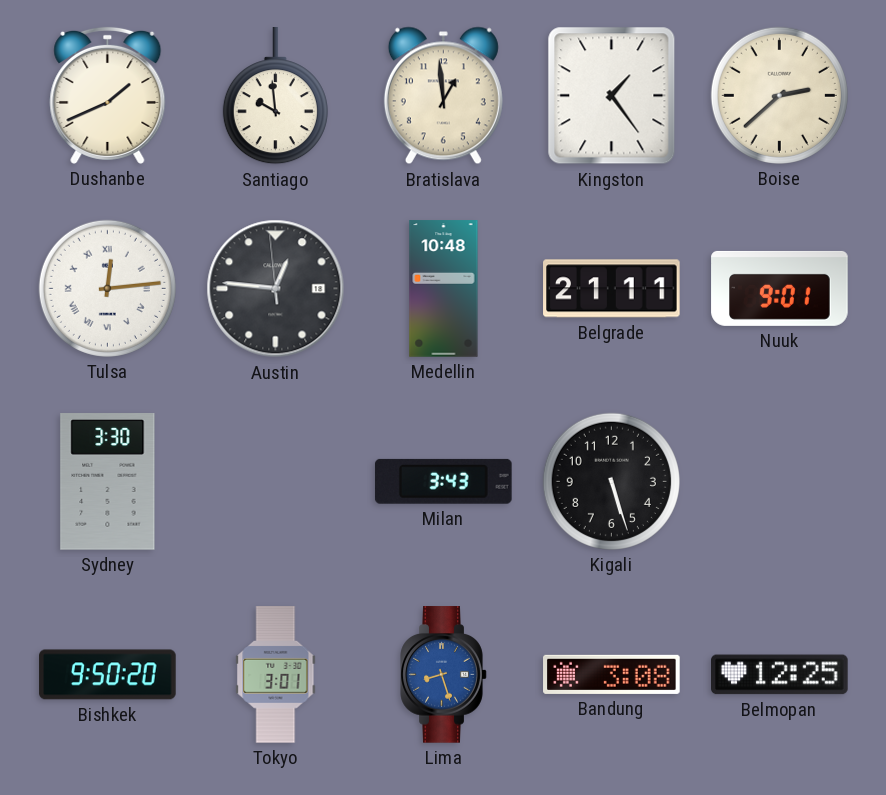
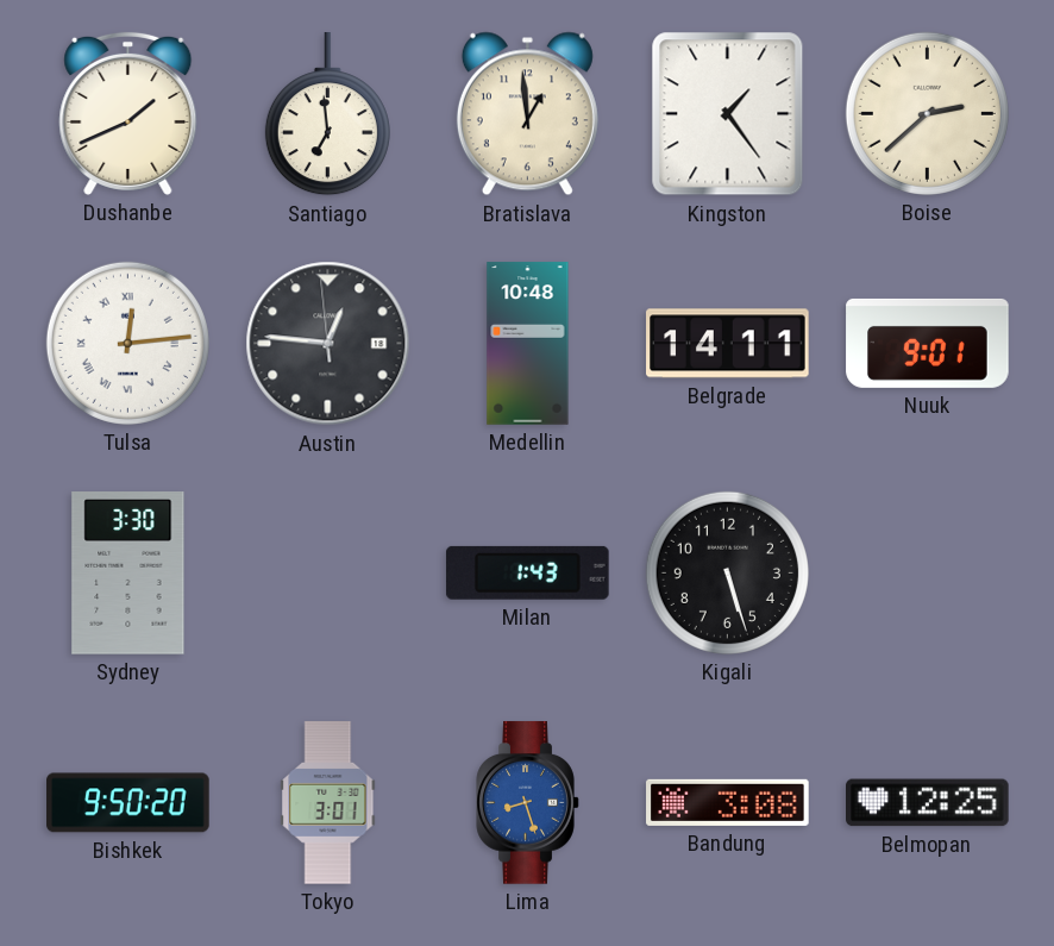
Santiago: 9:59 -> 6:59
Belgrade: 21:11 -> 14:11
Milan: 3:43 -> 1:43
